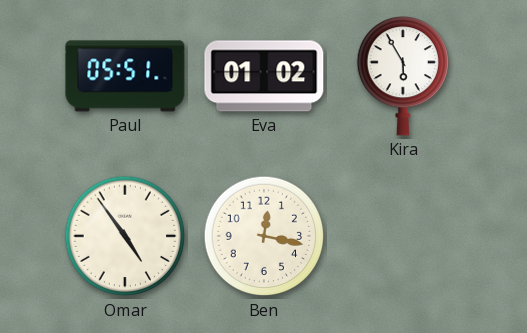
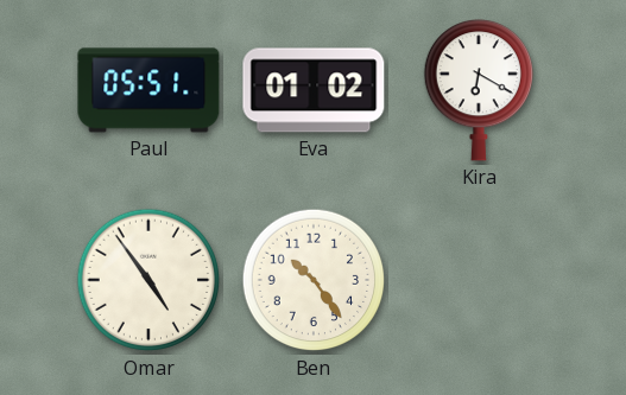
Kira: 5:55 -> 6:20
Ben: 12:17 -> 10:24
